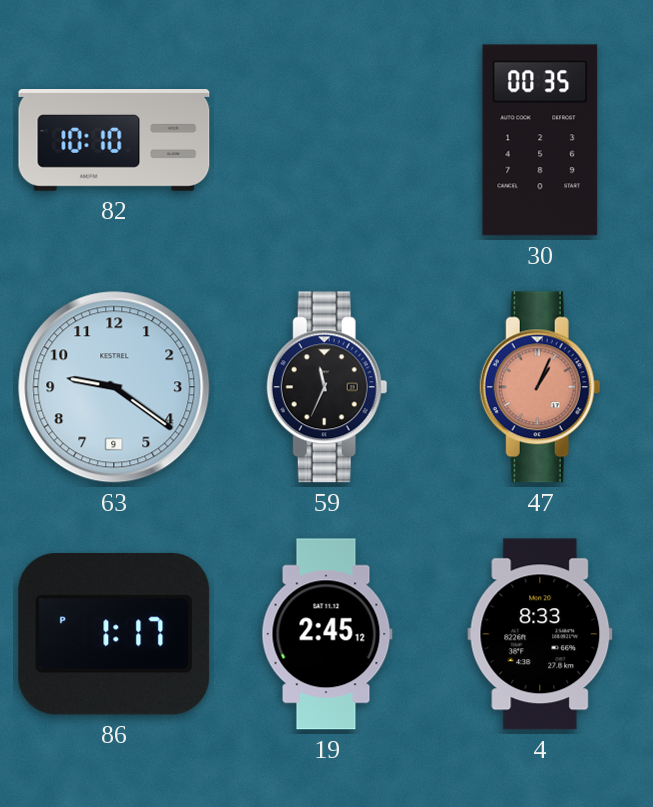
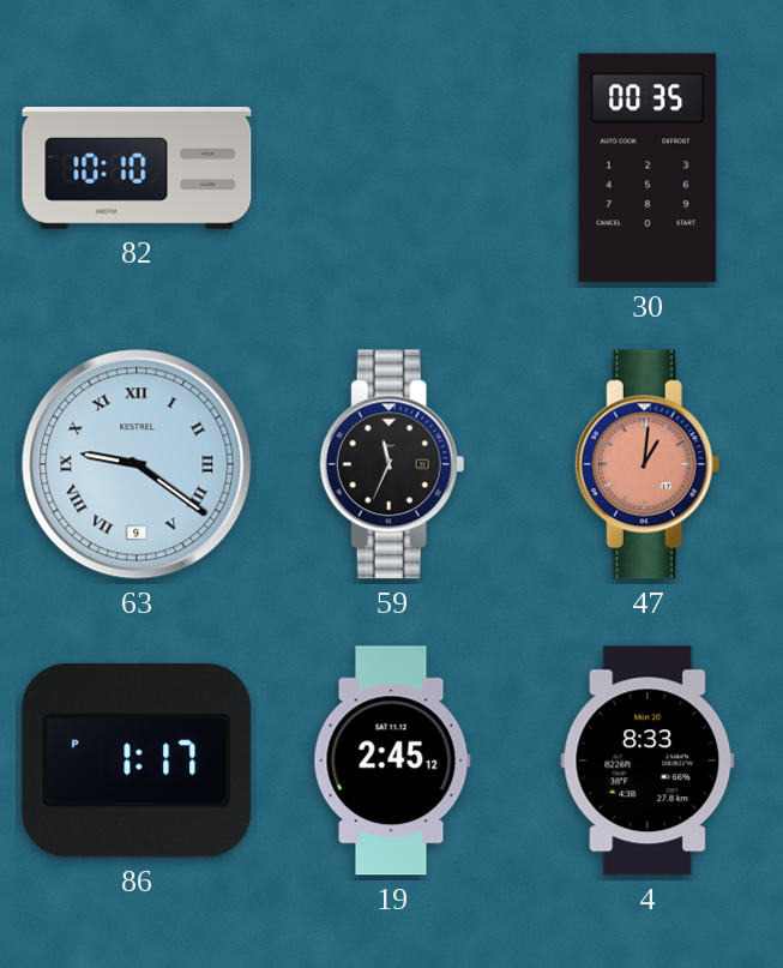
63 numerals: Arabic -> Roman
47: 1:04 -> 1:01
